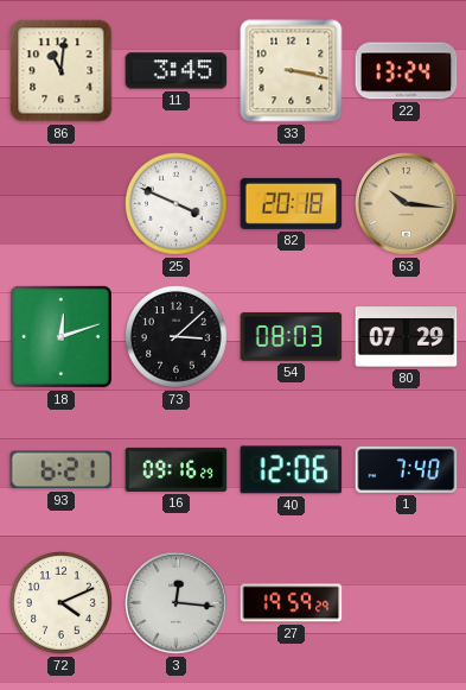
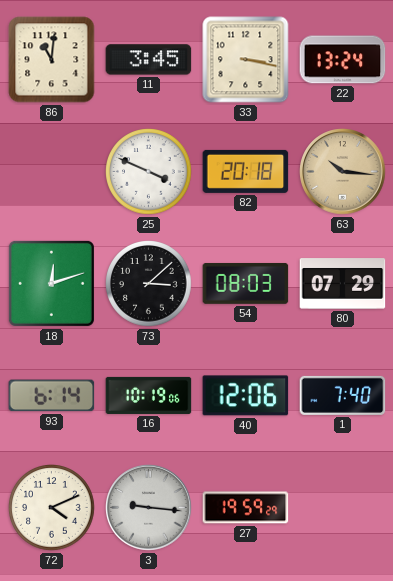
93: 6:21 -> 6:14
16: 09:16 -> 10:19
3: 12:16 -> 9:16
